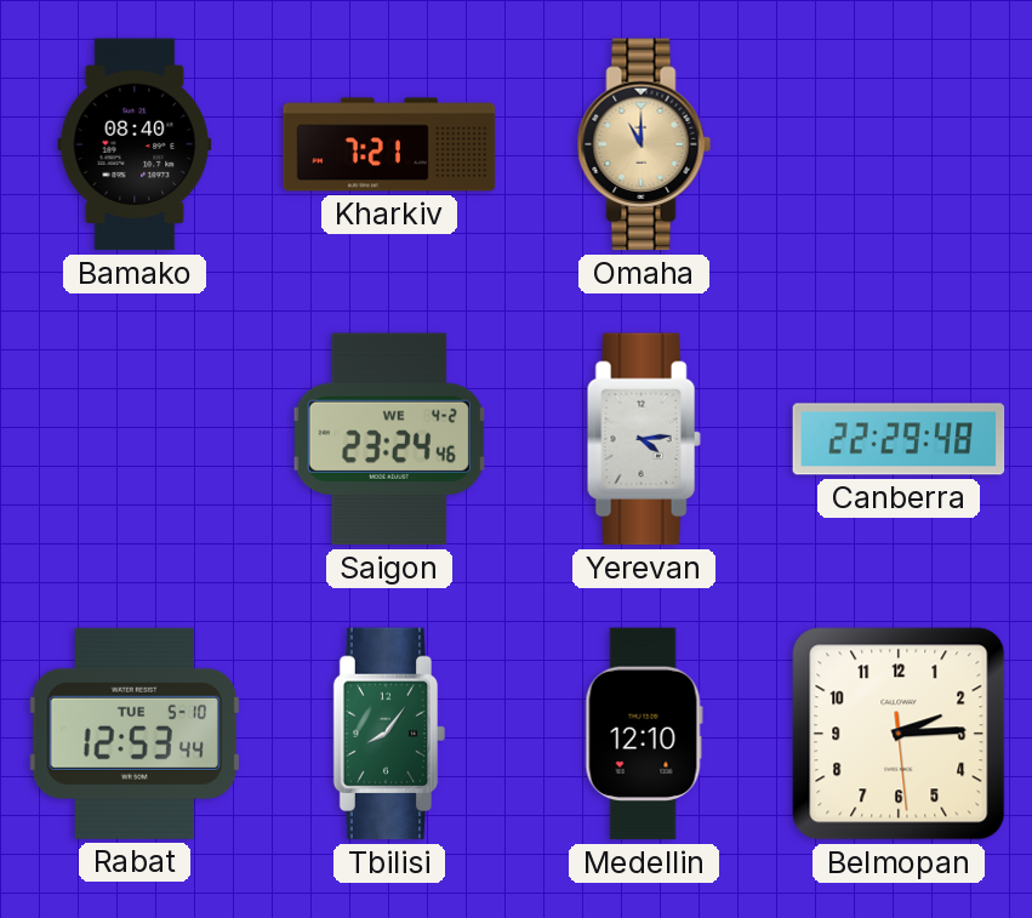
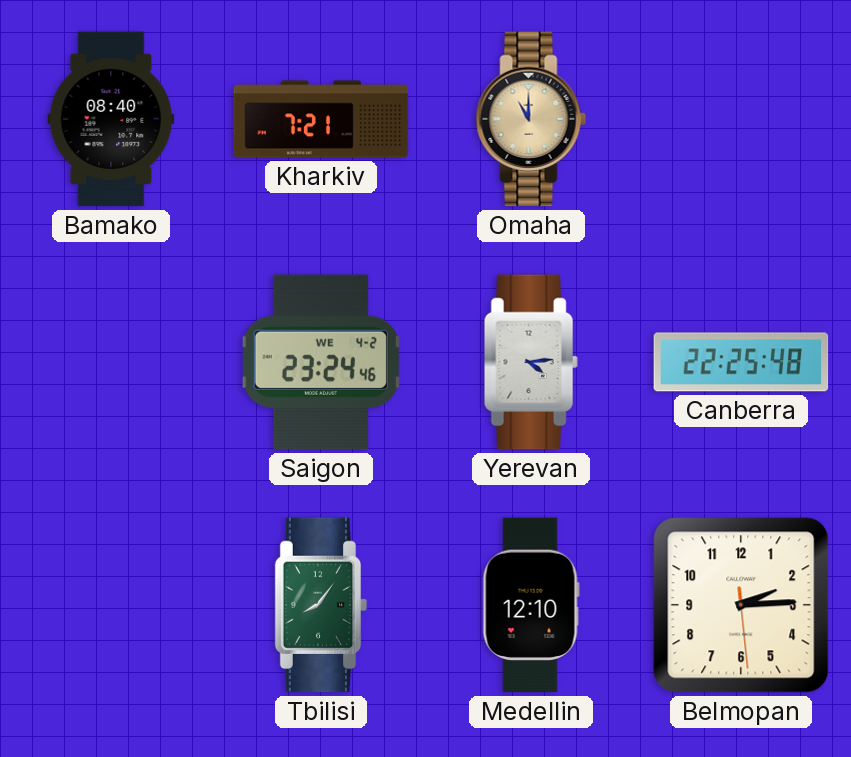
Canberra: 22:29 -> 22:25
Rabat: 12:53 -> none
